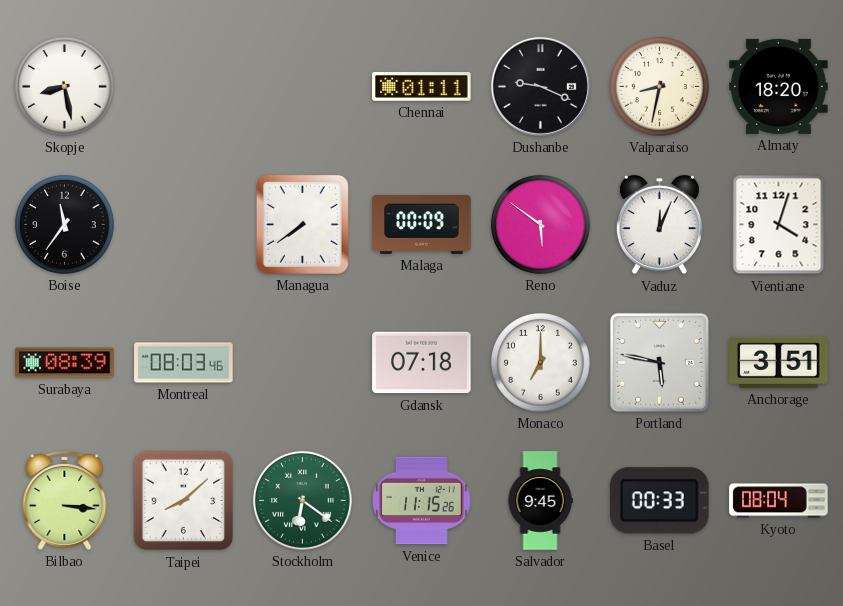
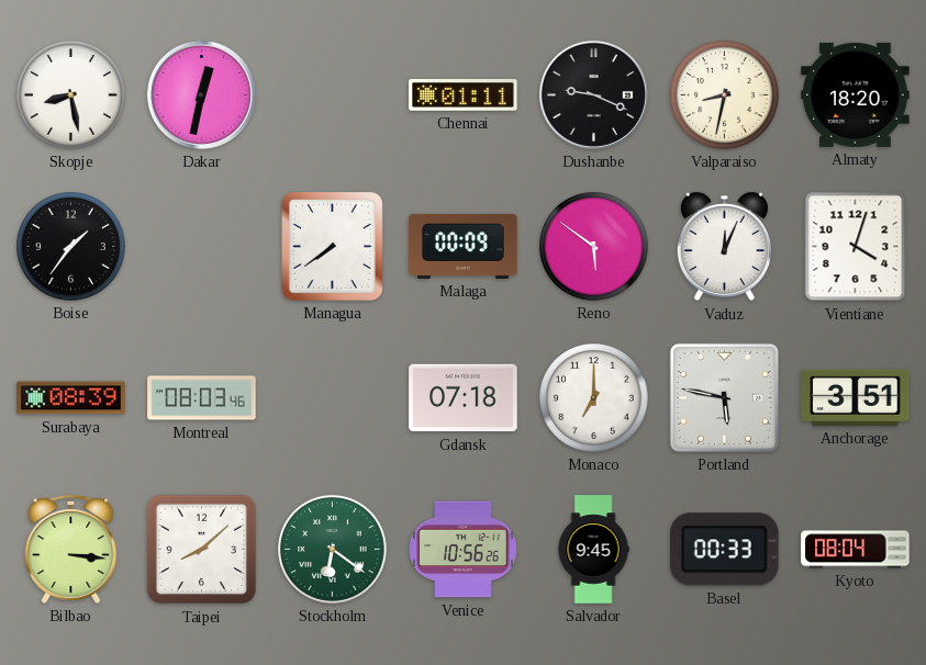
Dakar: none -> 12:32
Boise: 11:36 -> 1:36
Venice: 11:15 -> 10:56
